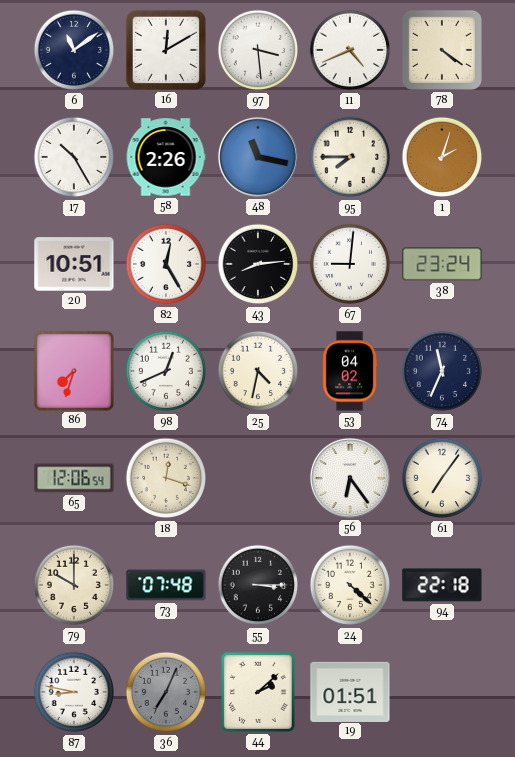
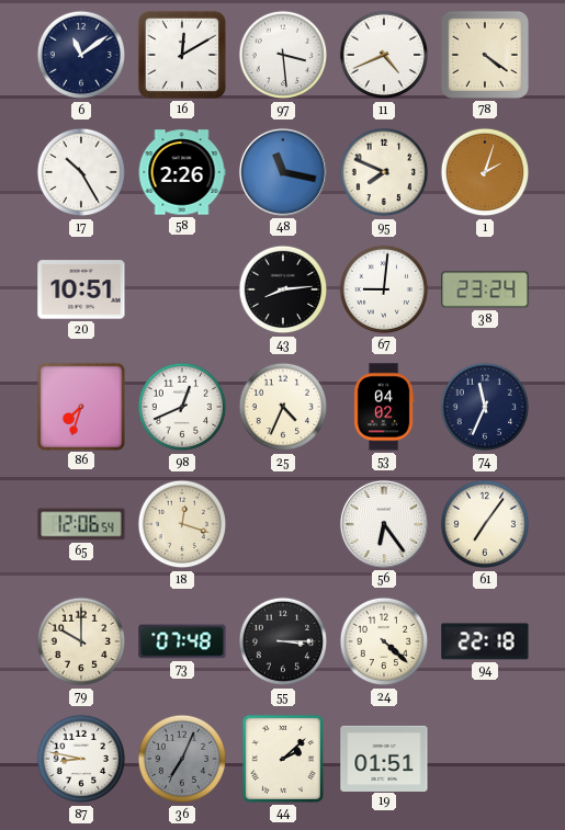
95: 7:45 -> 7:49
82: 12:25 -> none
25: 4:32 -> 4:34
